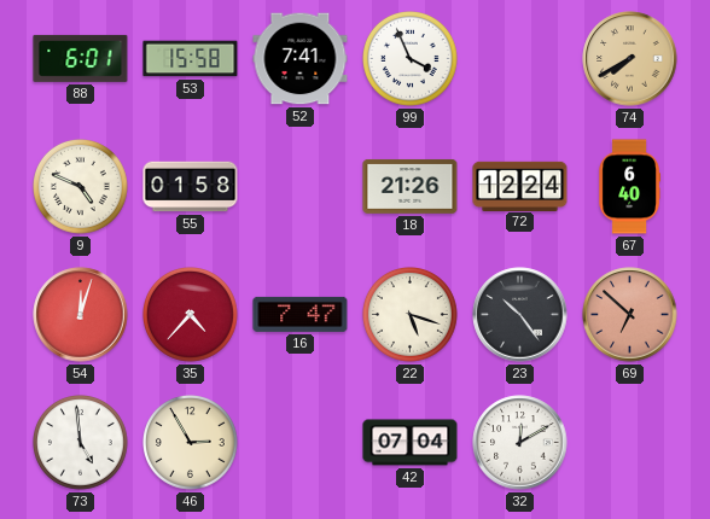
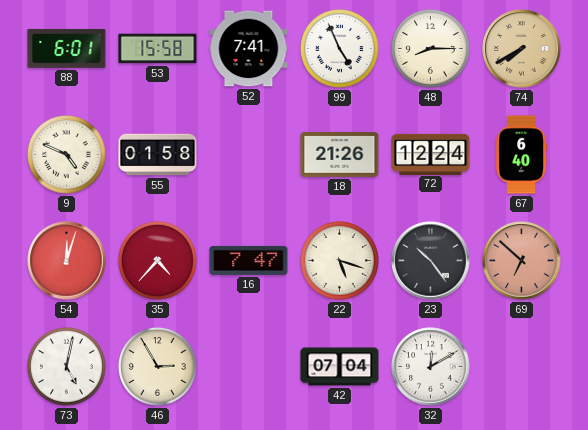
99: 3:56 -> 4:56
48: none -> 8:15
73: 4:59 -> 5:02
